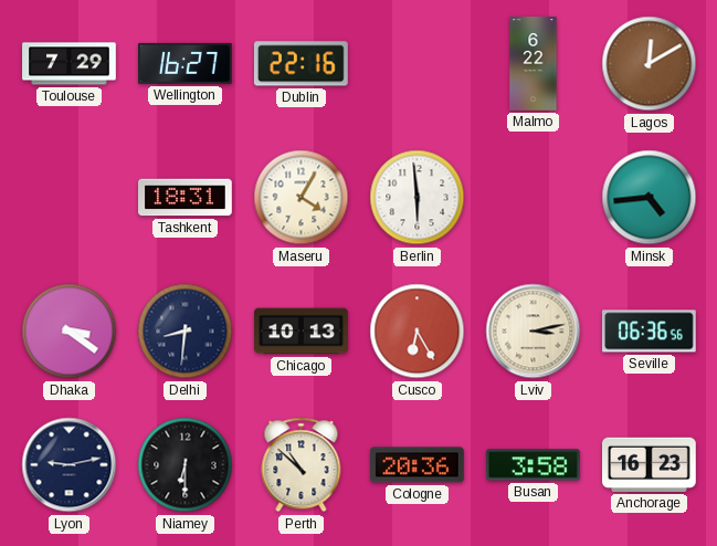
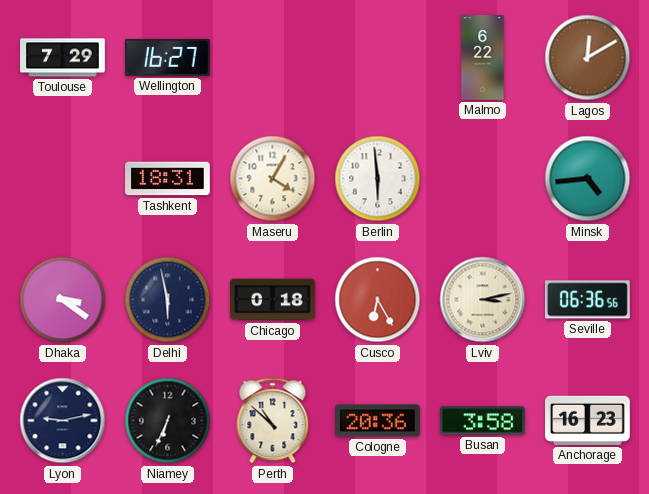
Dublin: 22:16 -> none
Delhi: 8:31 -> 5:58
Chicago: 10:13 -> 0:18
Niamey: 6:30 -> 6:34
